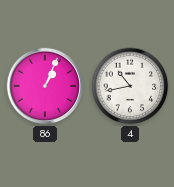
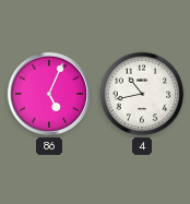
86: 1:04 -> 5:04
